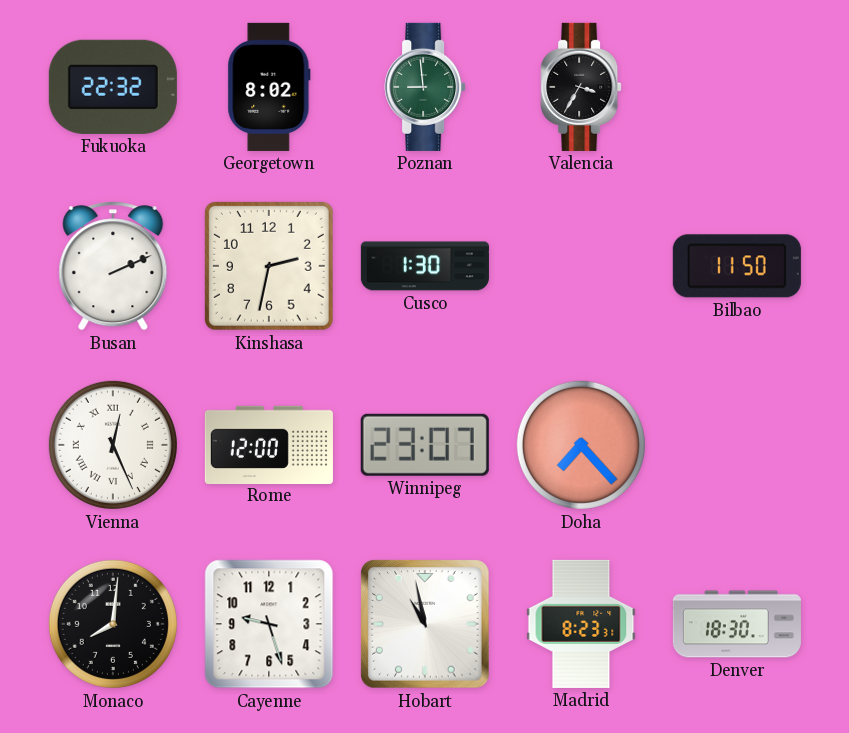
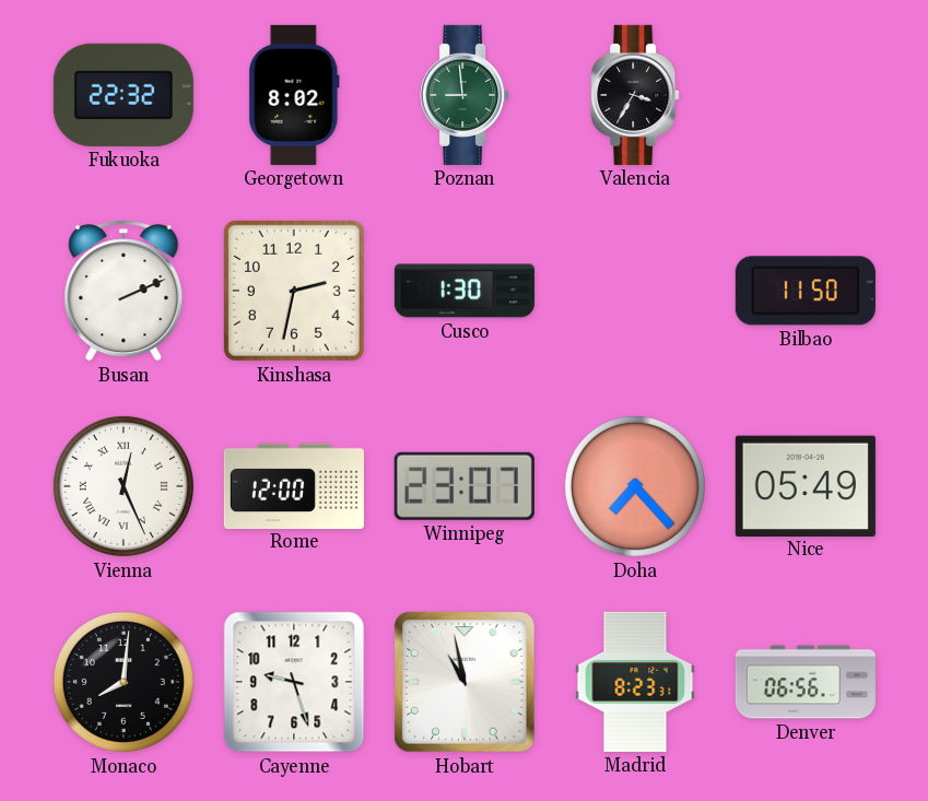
Nice: none -> 05:49
Denver: 18:30 -> 06:56
